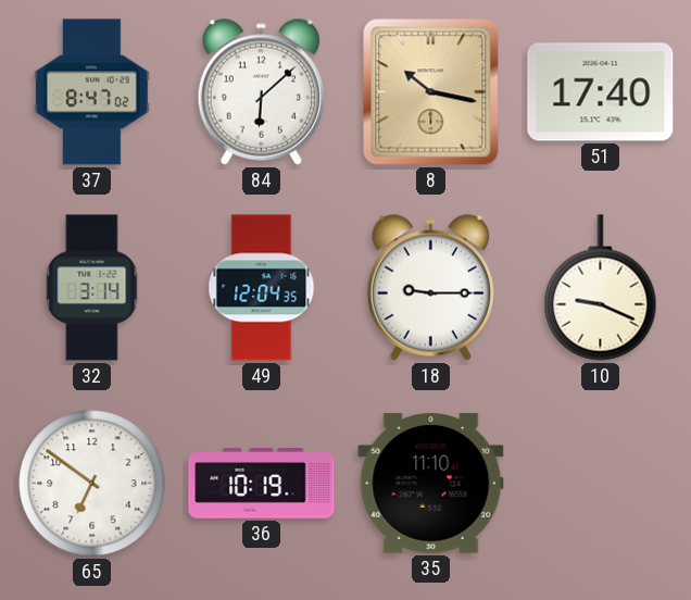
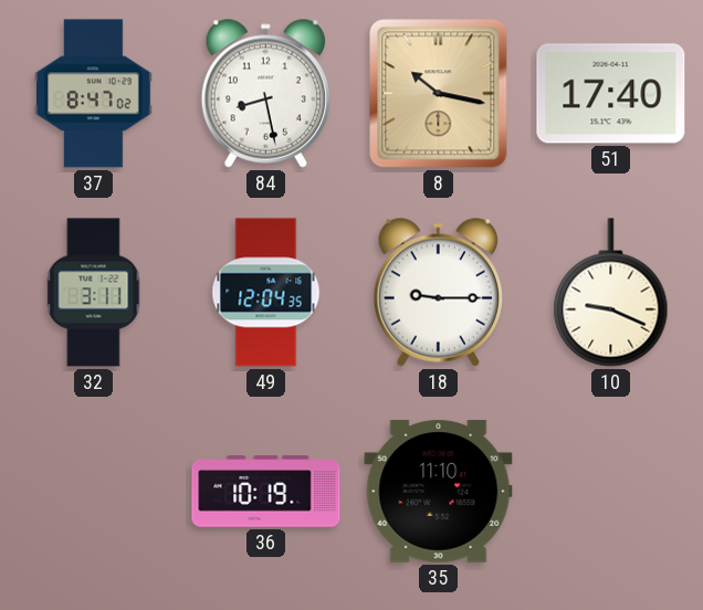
84: 6:08 -> 8:28
32: 3:14 -> 3:11
65: 6:51 -> none
